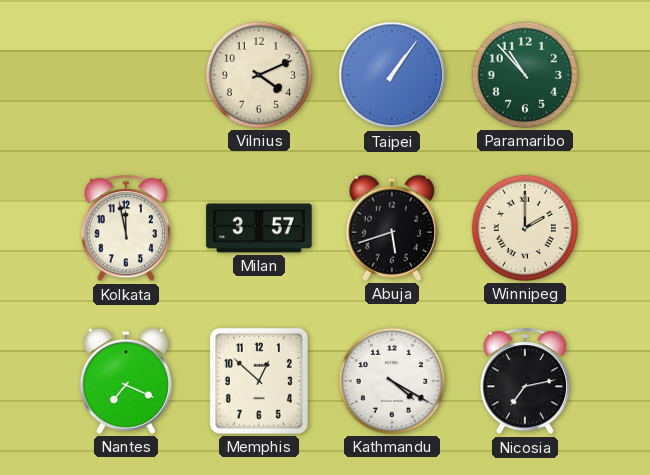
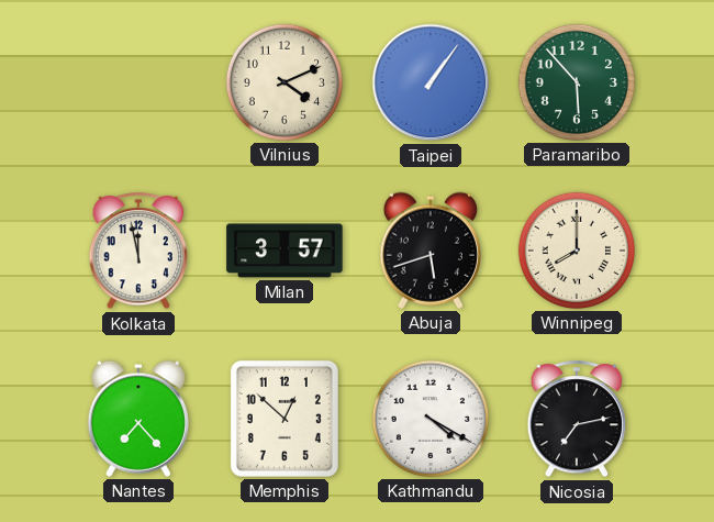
Paramaribo: 10:53 -> 5:53
Winnipeg: 2:00 -> 8:00
Nantes: 7:19 -> 7:23
